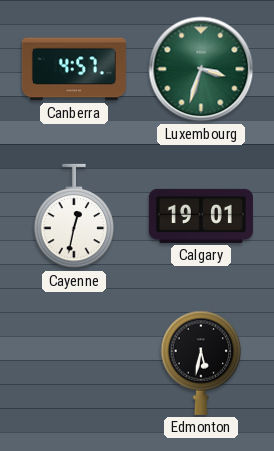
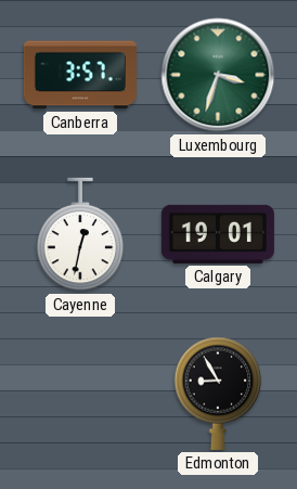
Canberra: 4:57 -> 3:57
Edmonton: 5:32 -> 8:55
